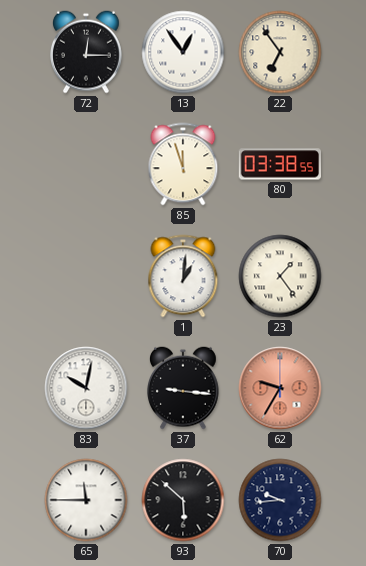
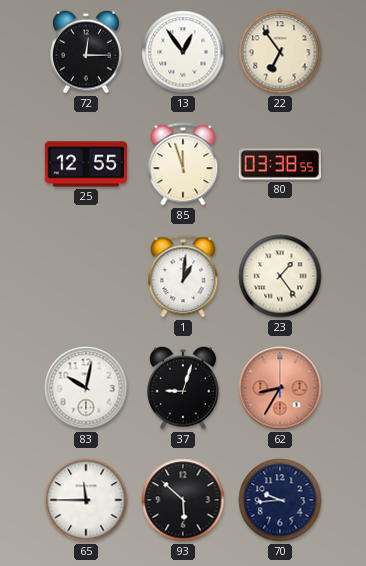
25: none -> 12:55
37: 9:16 -> 9:03
62: 9:35 -> 8:35
